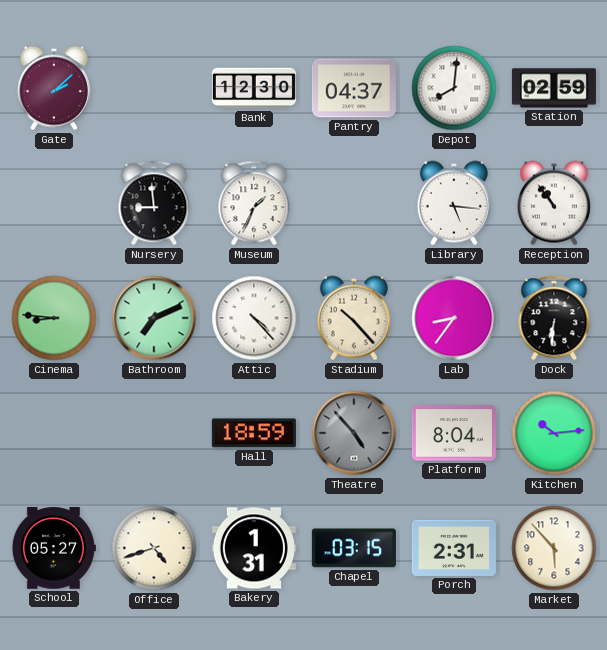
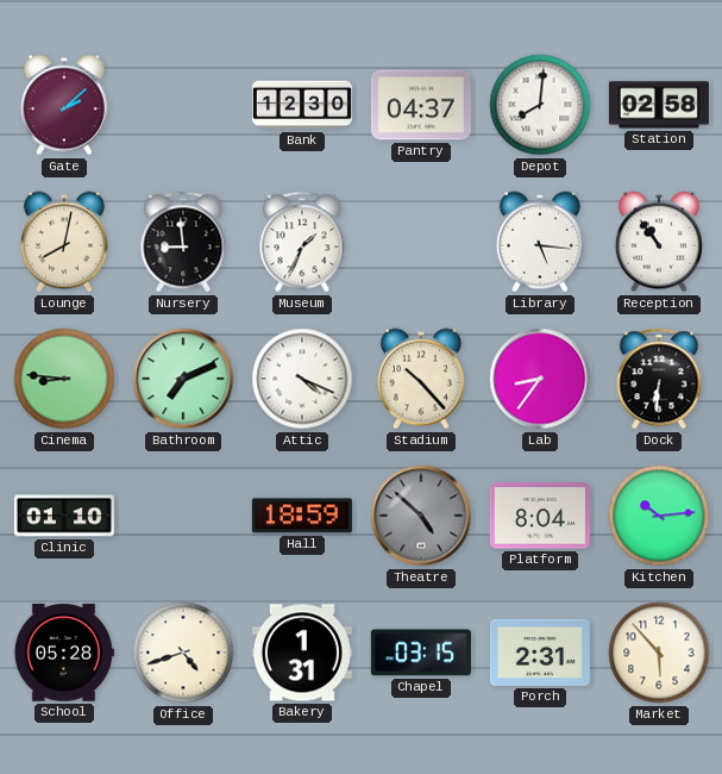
Station: 02:59 -> 02:58
Lounge: none -> 8:02
Attic: 4:23 -> 4:19
Clinic: none -> 01:10
Theatre: 4:53 -> 4:52
School: 05:27 -> 05:28
